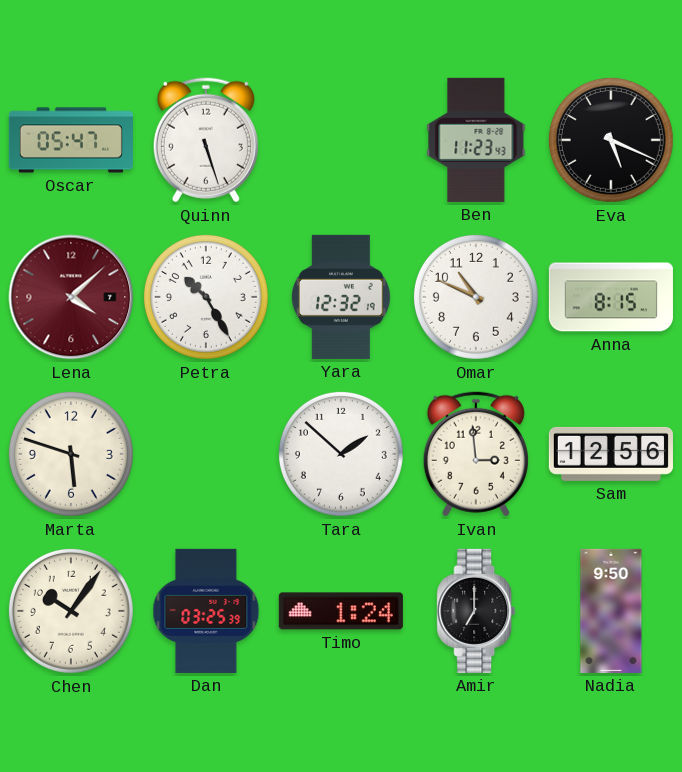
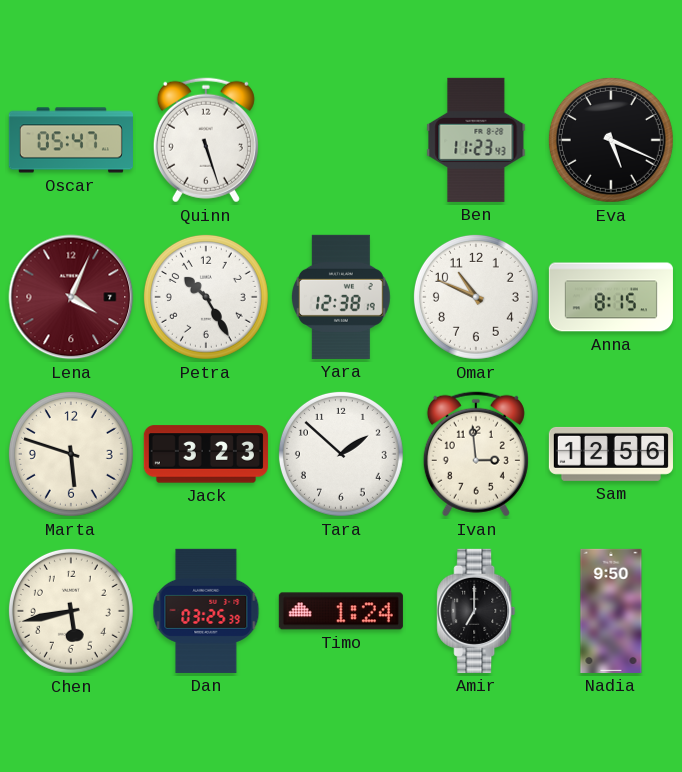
Lena: 4:08 -> 4:04
Yara: 12:32 -> 12:38
Jack: none -> 3:23
Chen: 10:06 -> 5:43
